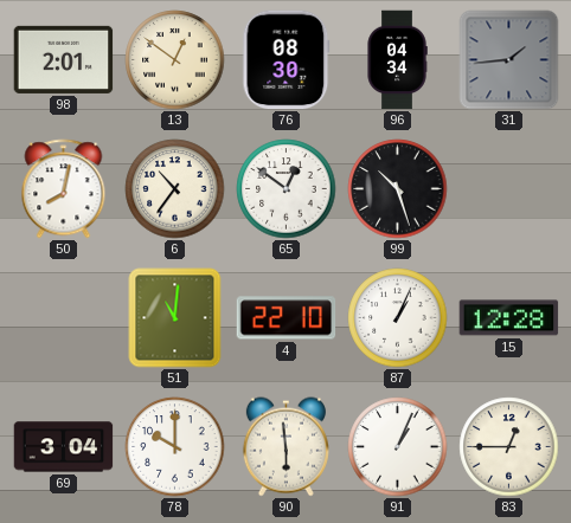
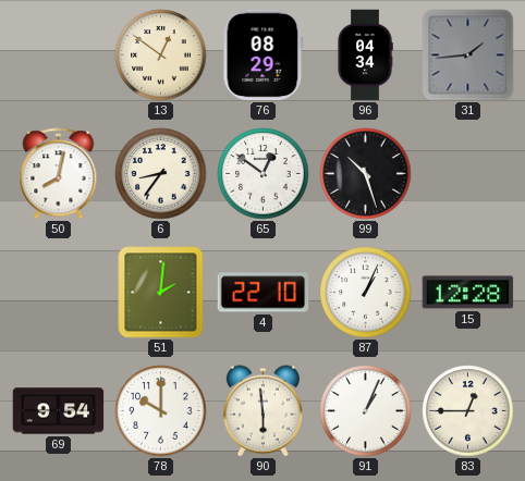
98: 2:01 -> none
76: 08:30 -> 08:29
6: 10:36 -> 8:36
51: 11:01 -> 2:01
69: 3:04 -> 9:54
